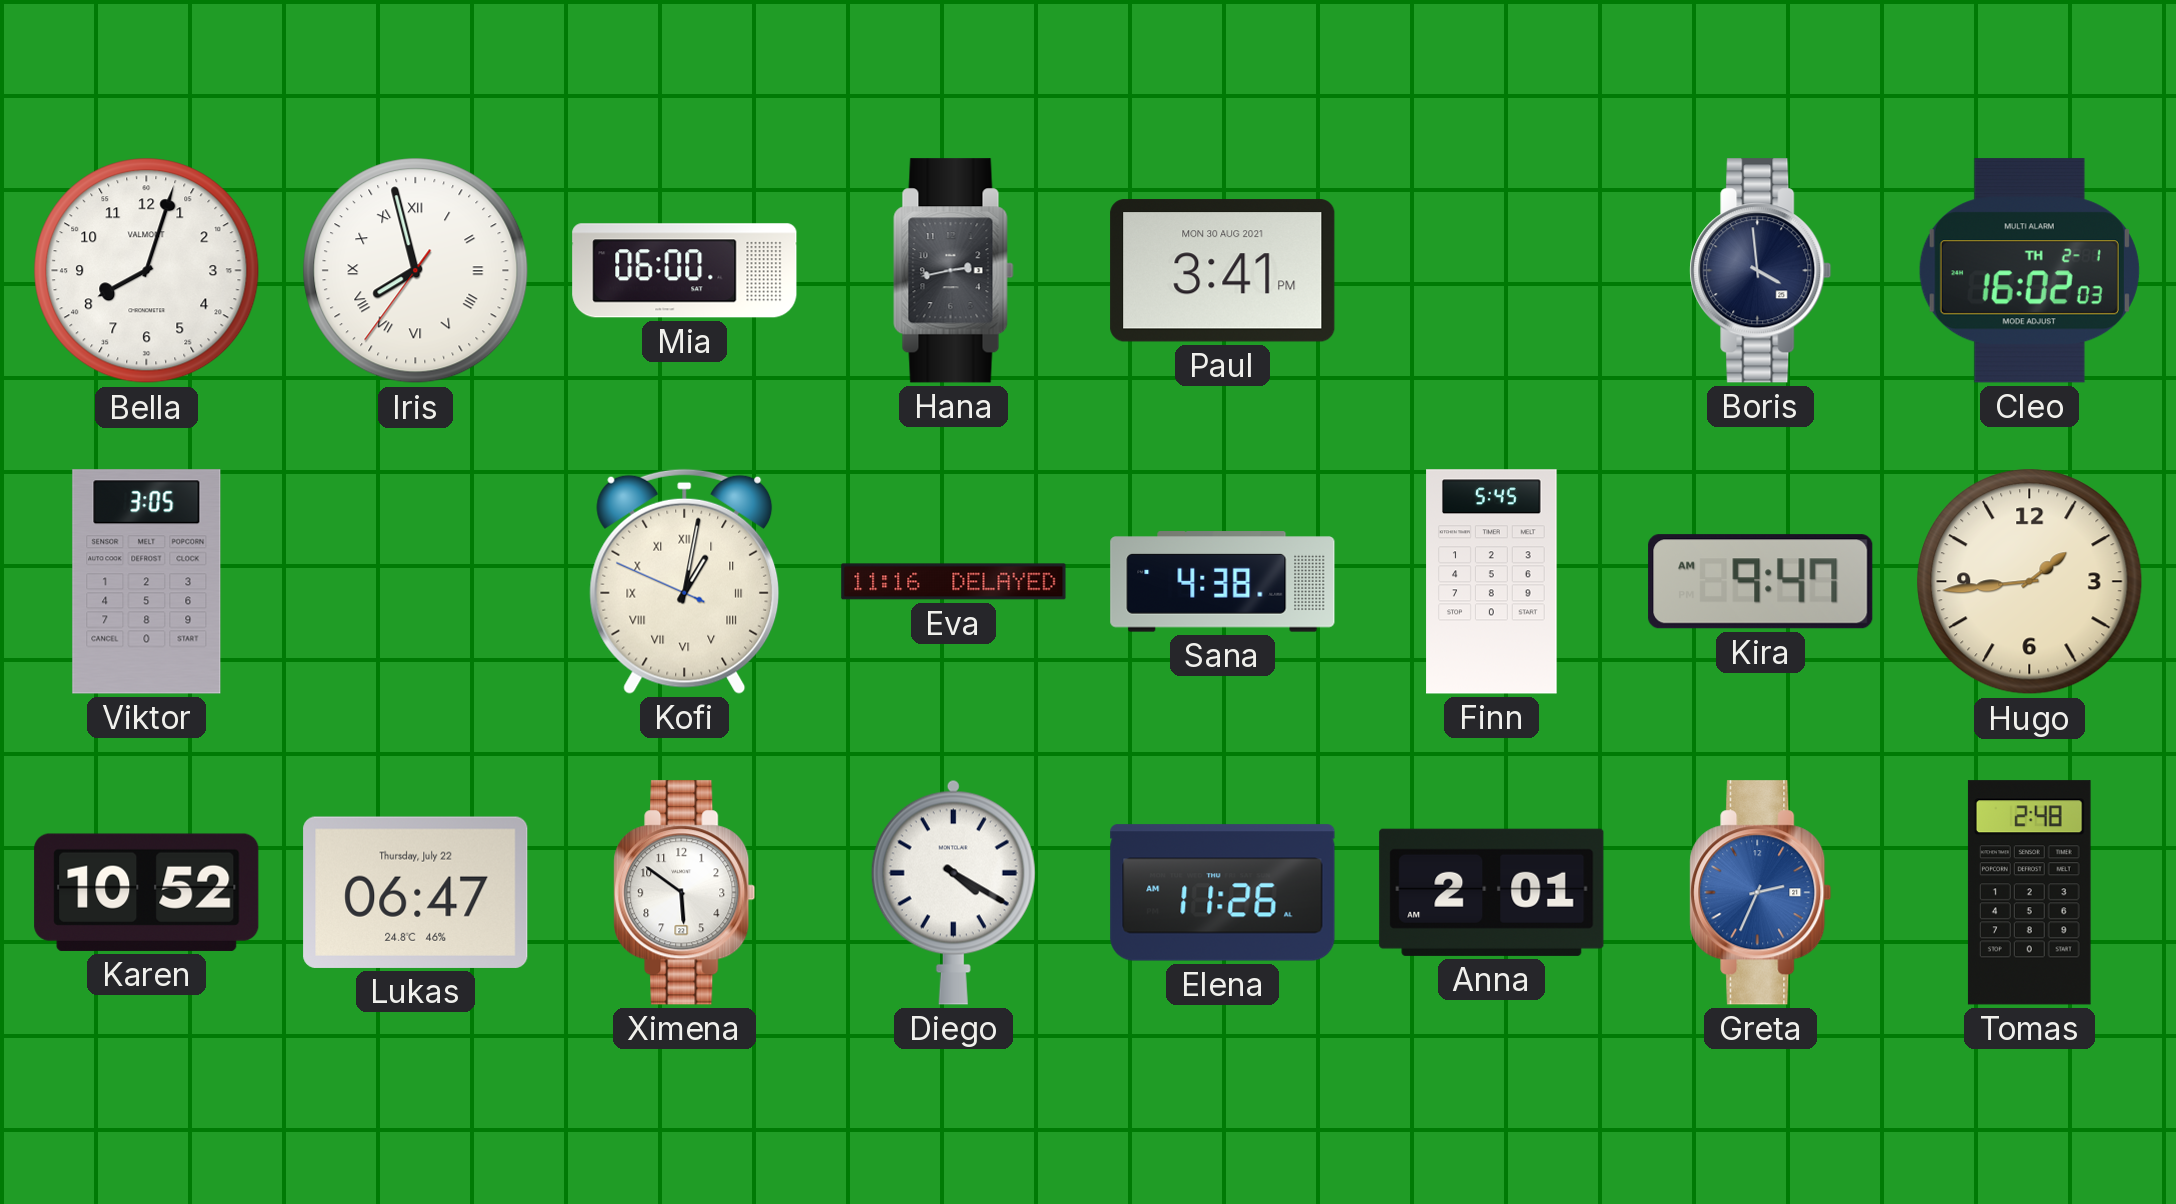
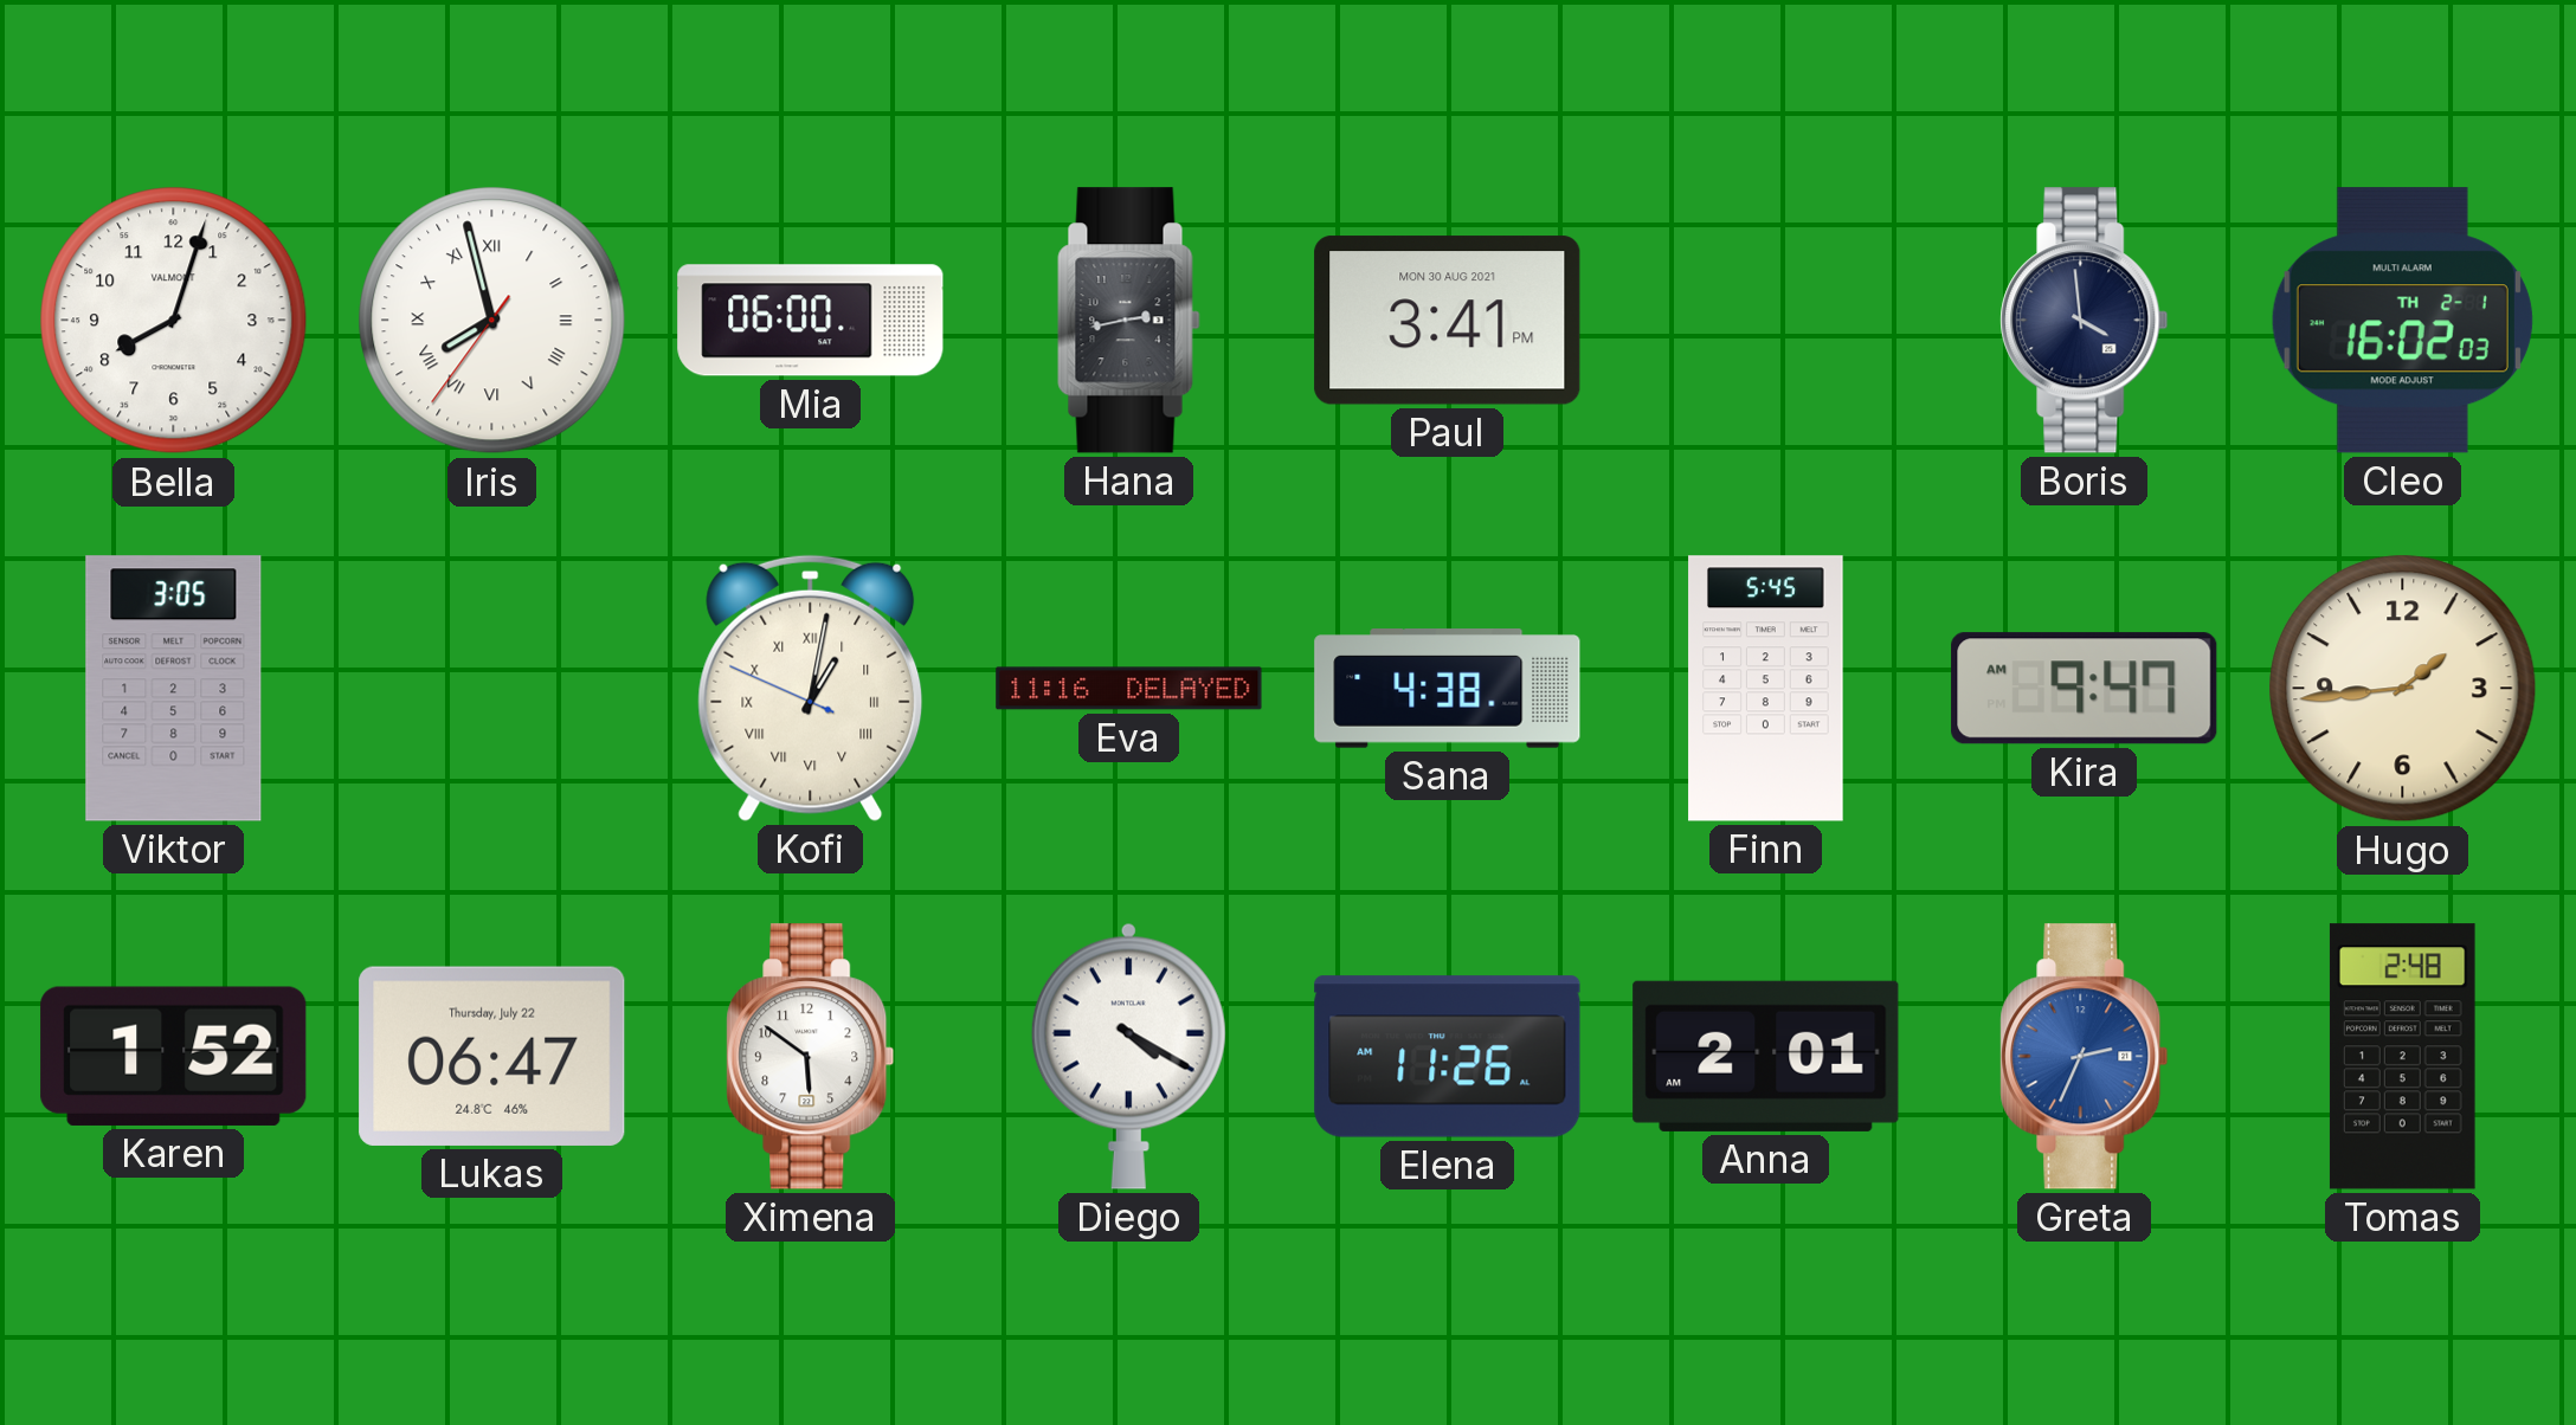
Karen: 10:52 -> 1:52
